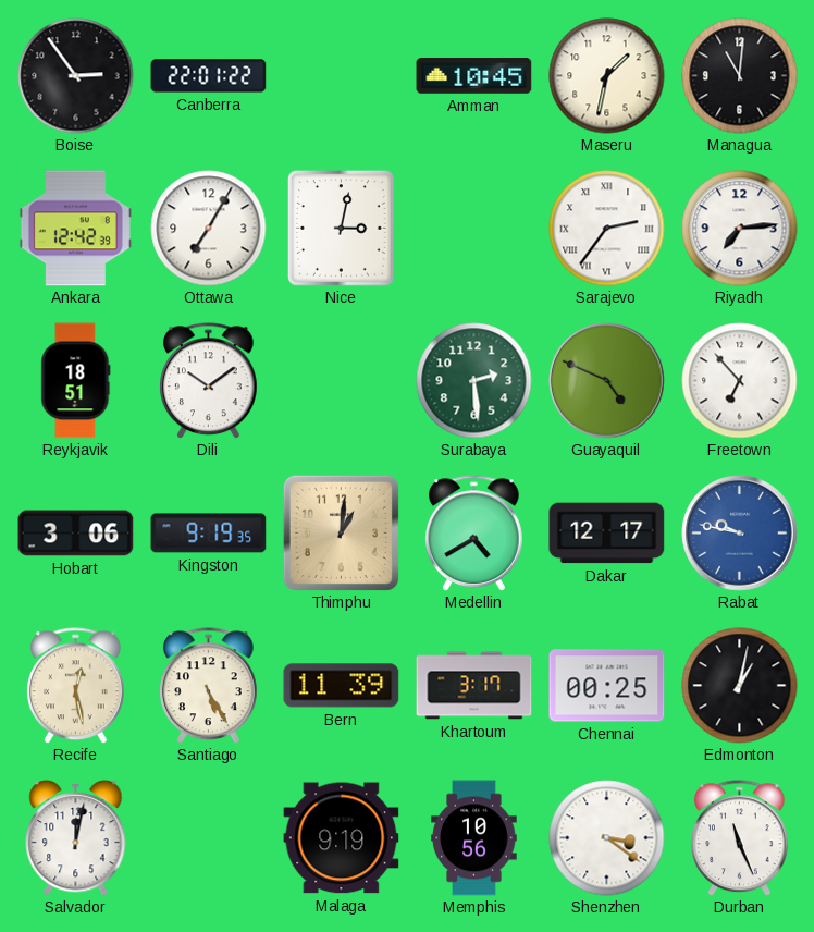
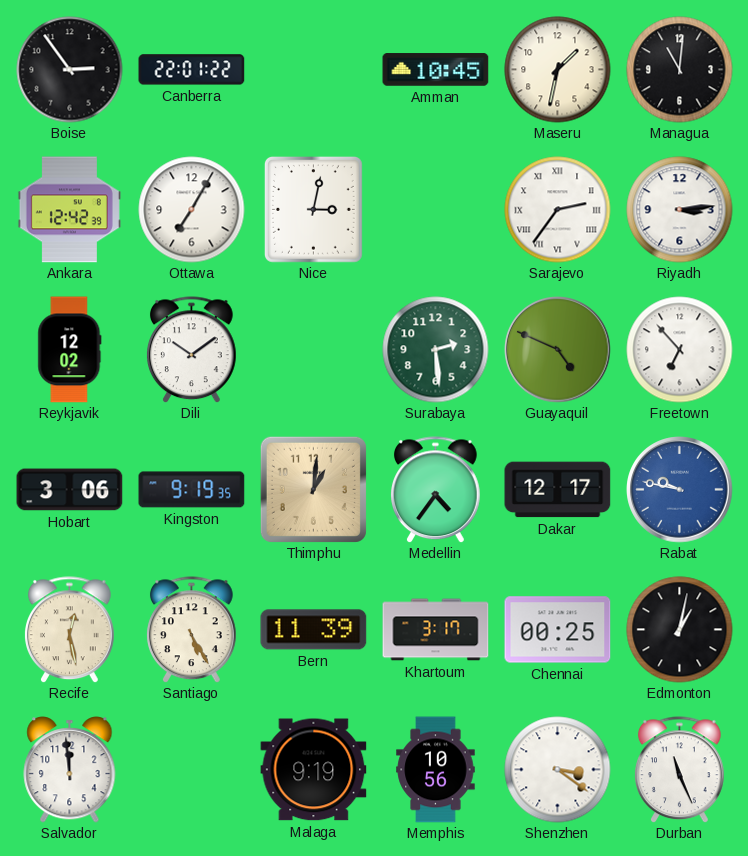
Riyadh: 7:14 -> 3:14
Reykjavik: 18:51 -> 12:02
Medellin: 4:40 -> 4:36
Salvador: 12:02 -> 11:59
